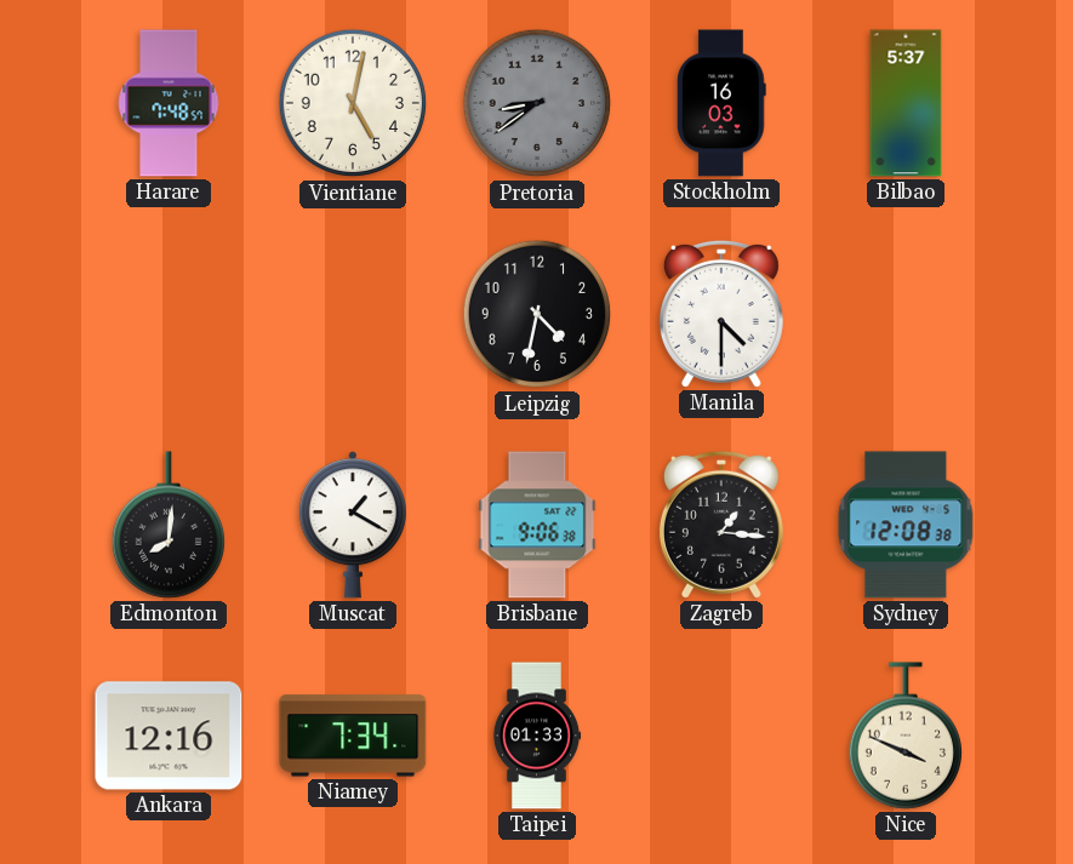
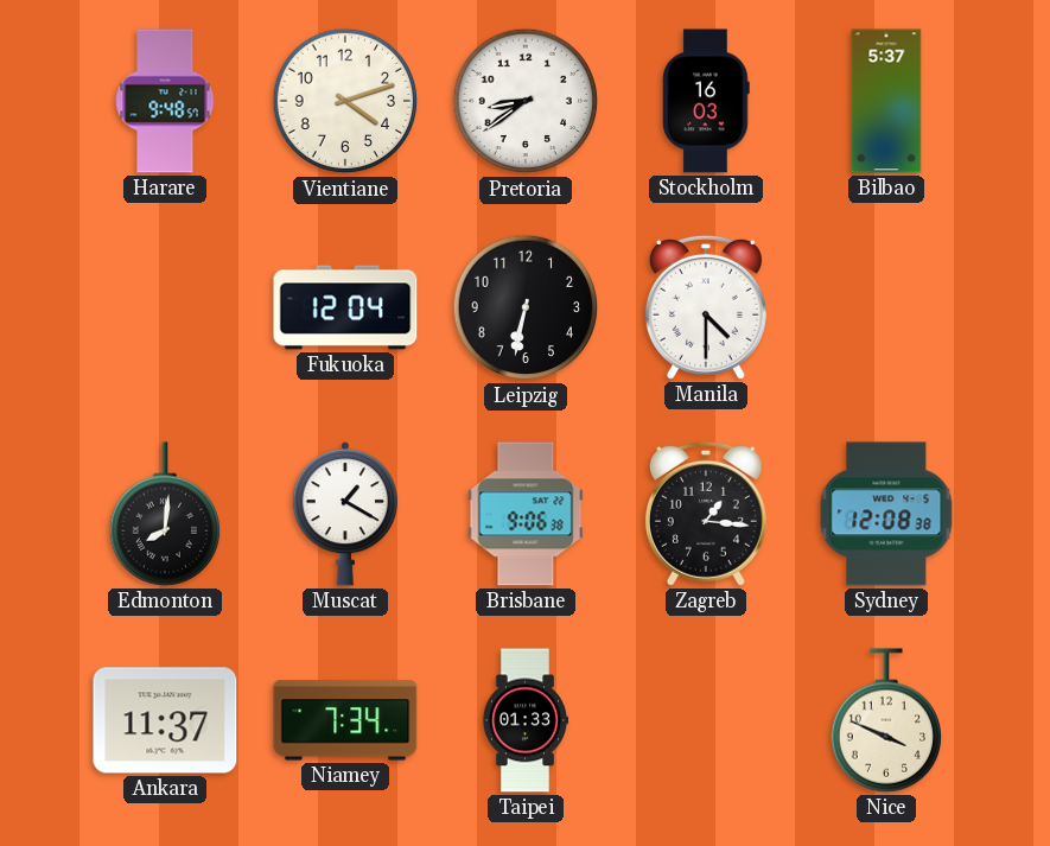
Harare: 7:48 -> 9:48
Vientiane: 5:02 -> 4:12
Pretoria dial: grey -> white
Fukuoka: none -> 12:04
Leipzig: 4:32 -> 6:32
Ankara: 12:16 -> 11:37
